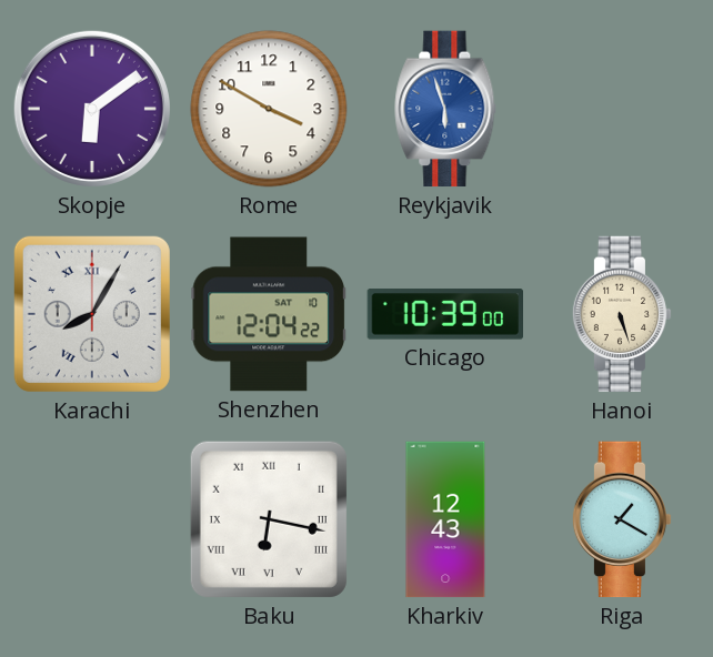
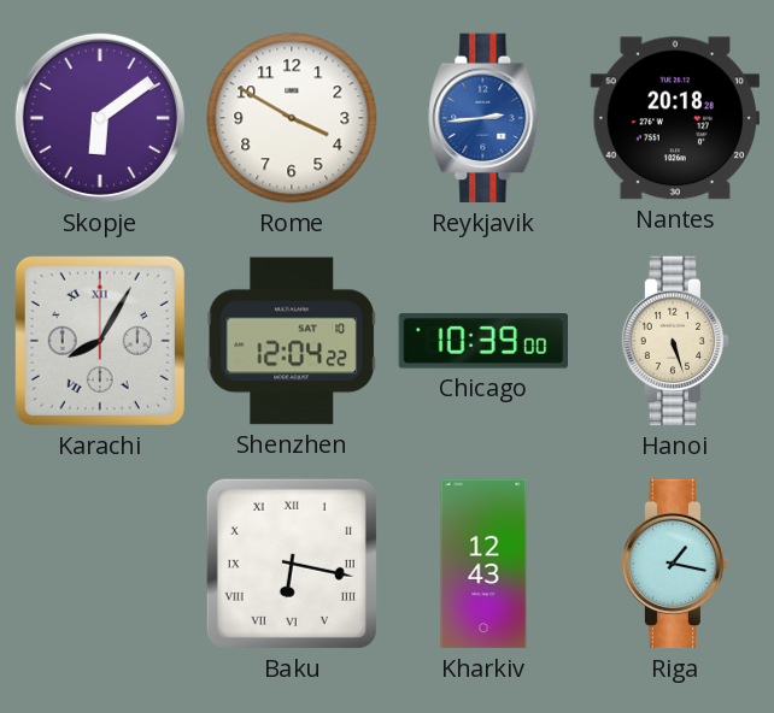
Reykjavik: 5:57 -> 2:44
Nantes: none -> 20:18
Riga: 1:20 -> 1:17
